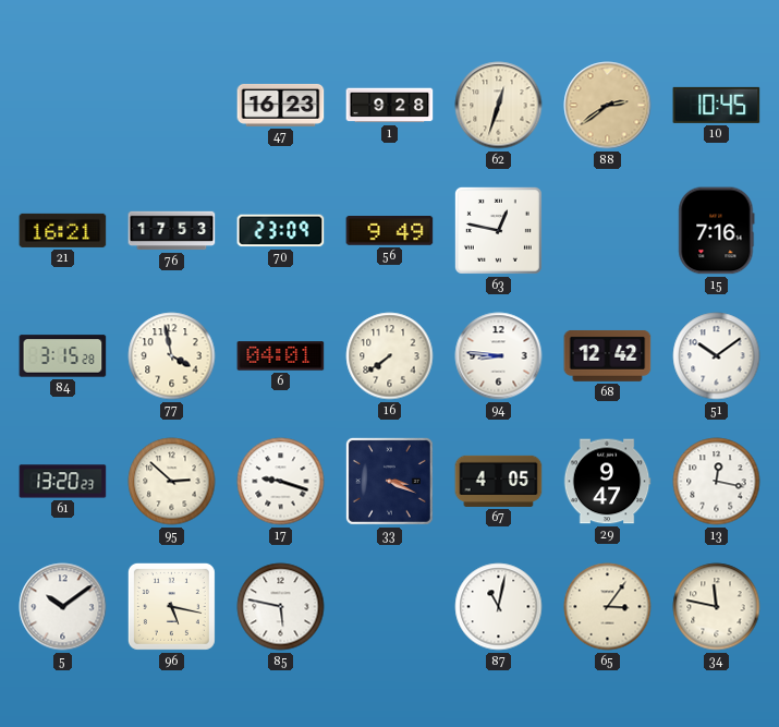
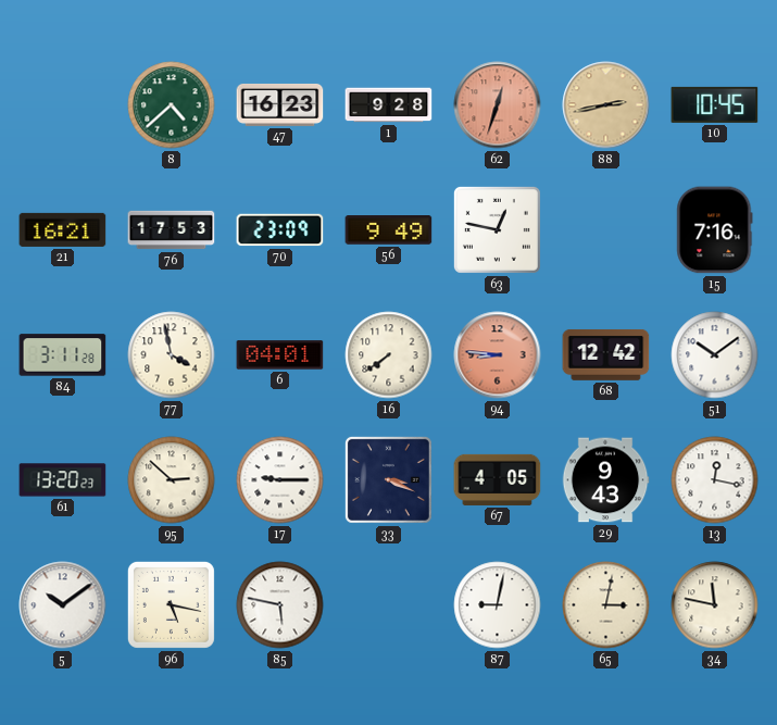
8: none -> 4:38
62 dial: cream -> salmon
88: 2:39 -> 2:43
84: 3:15 -> 3:11
94 dial: white -> salmon
17: 9:18 -> 9:15
29: 9:47 -> 9:43
87: 11:02 -> 9:02
65: 3:06 -> 3:02
